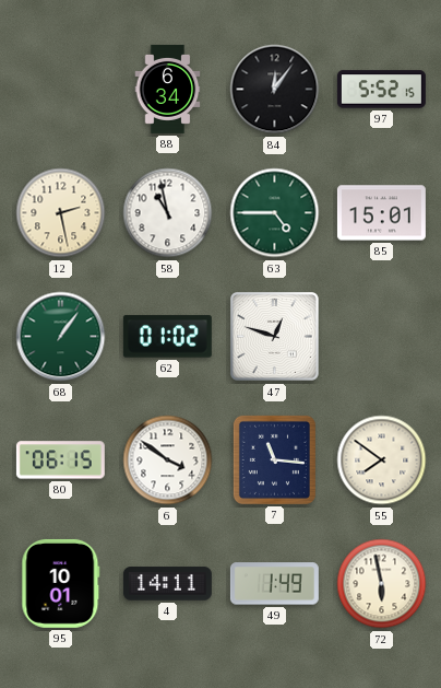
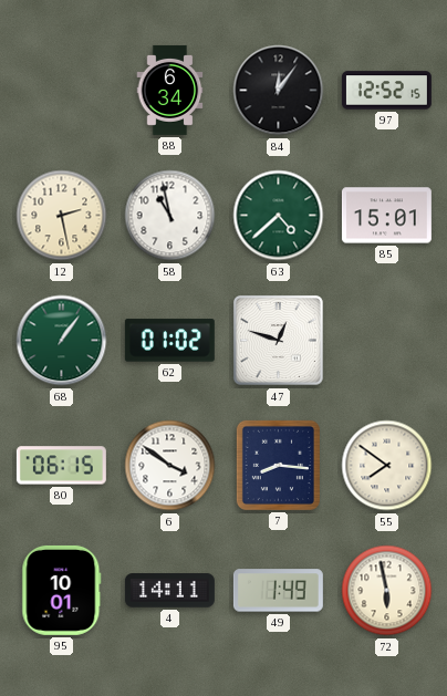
97: 5:52 -> 12:52
63: 4:45 -> 4:38
7: 11:16 -> 8:16
